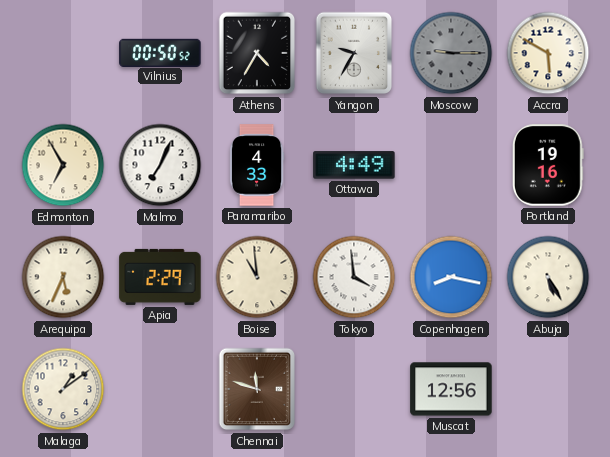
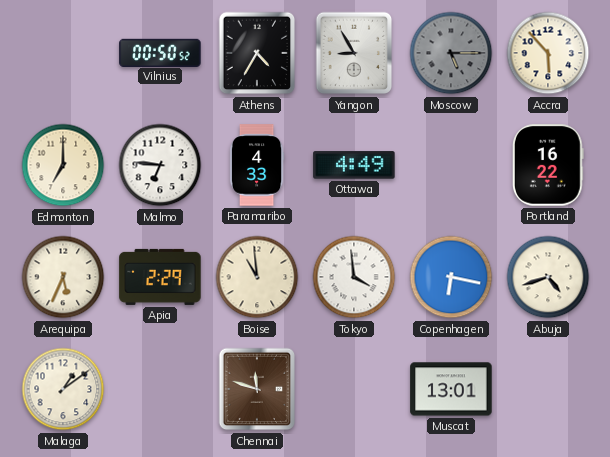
Yangon: 9:35 -> 8:55
Moscow: 9:15 -> 5:15
Accra: 5:50 -> 5:53
Edmonton: 6:55 -> 7:00
Malmo: 7:04 -> 6:46
Portland: 19:16 -> 16:22
Copenhagen: 8:17 -> 6:17
Abuja: 5:25 -> 4:42
Muscat: 12:56 -> 13:01
